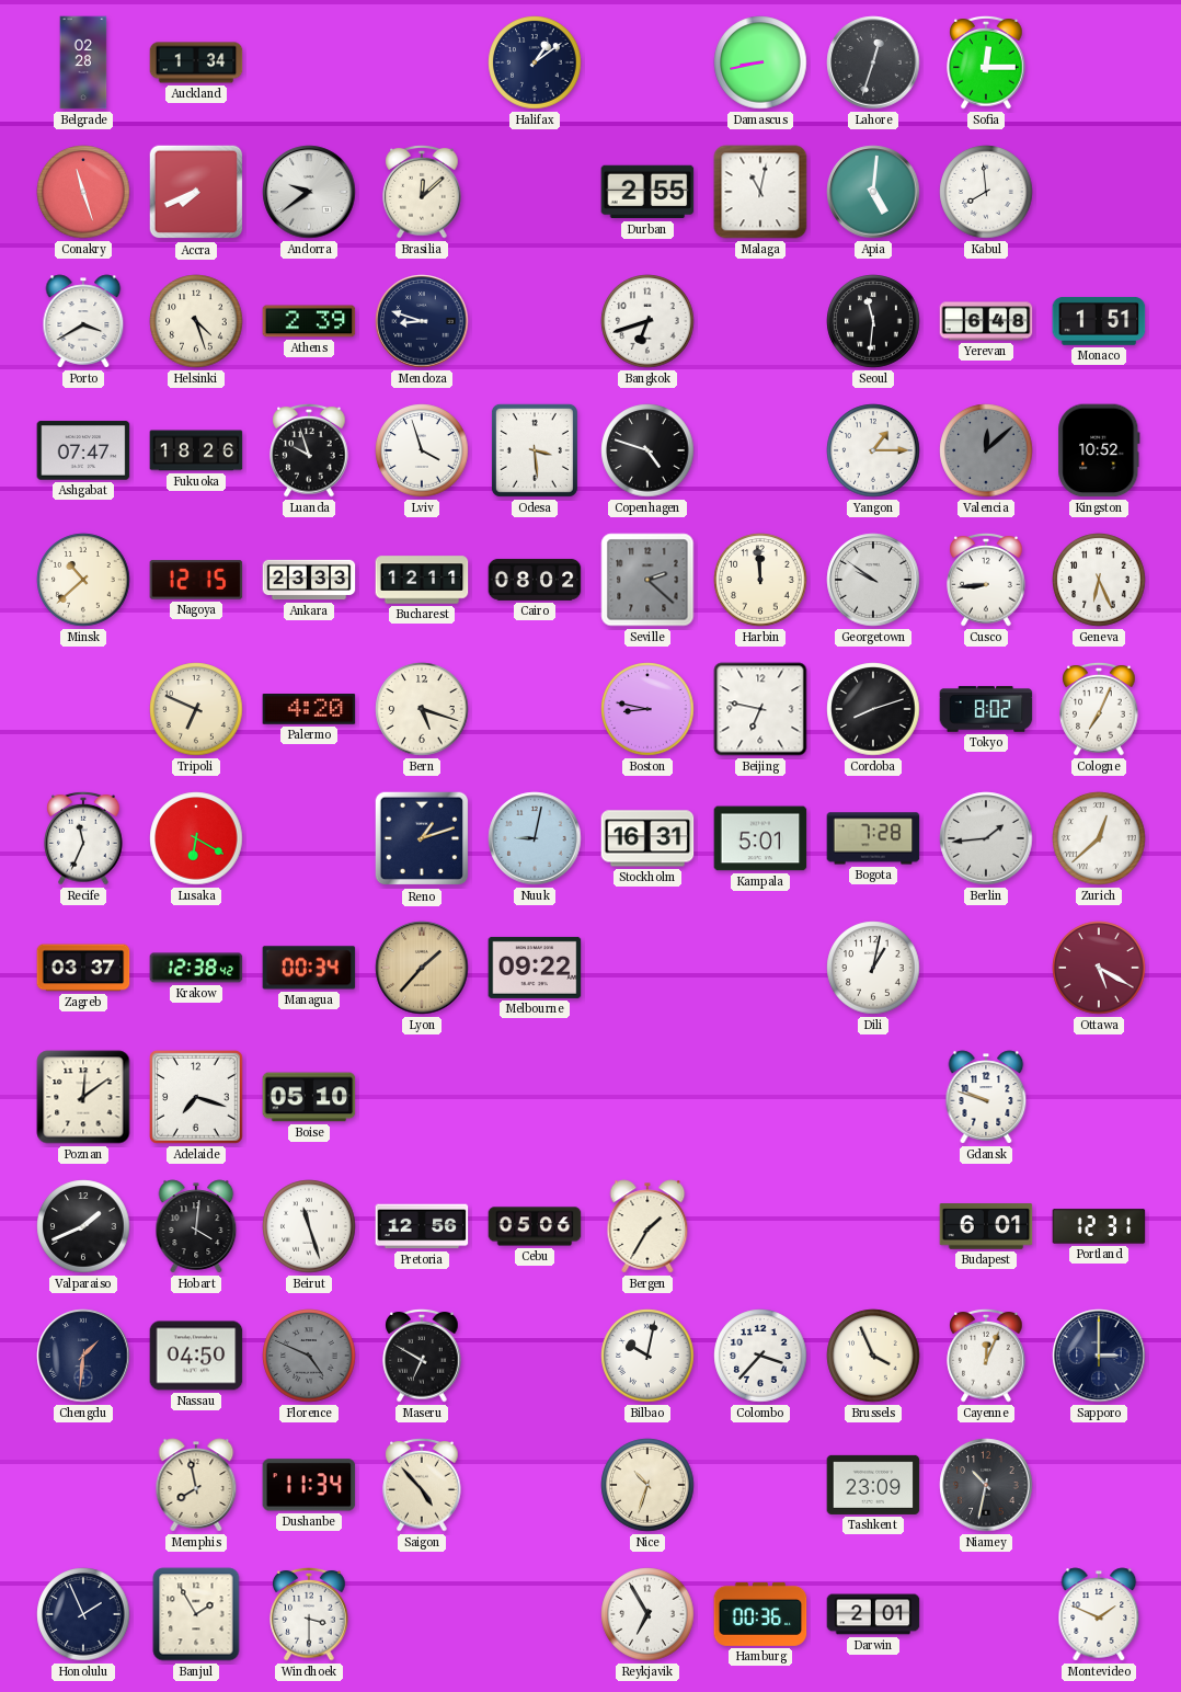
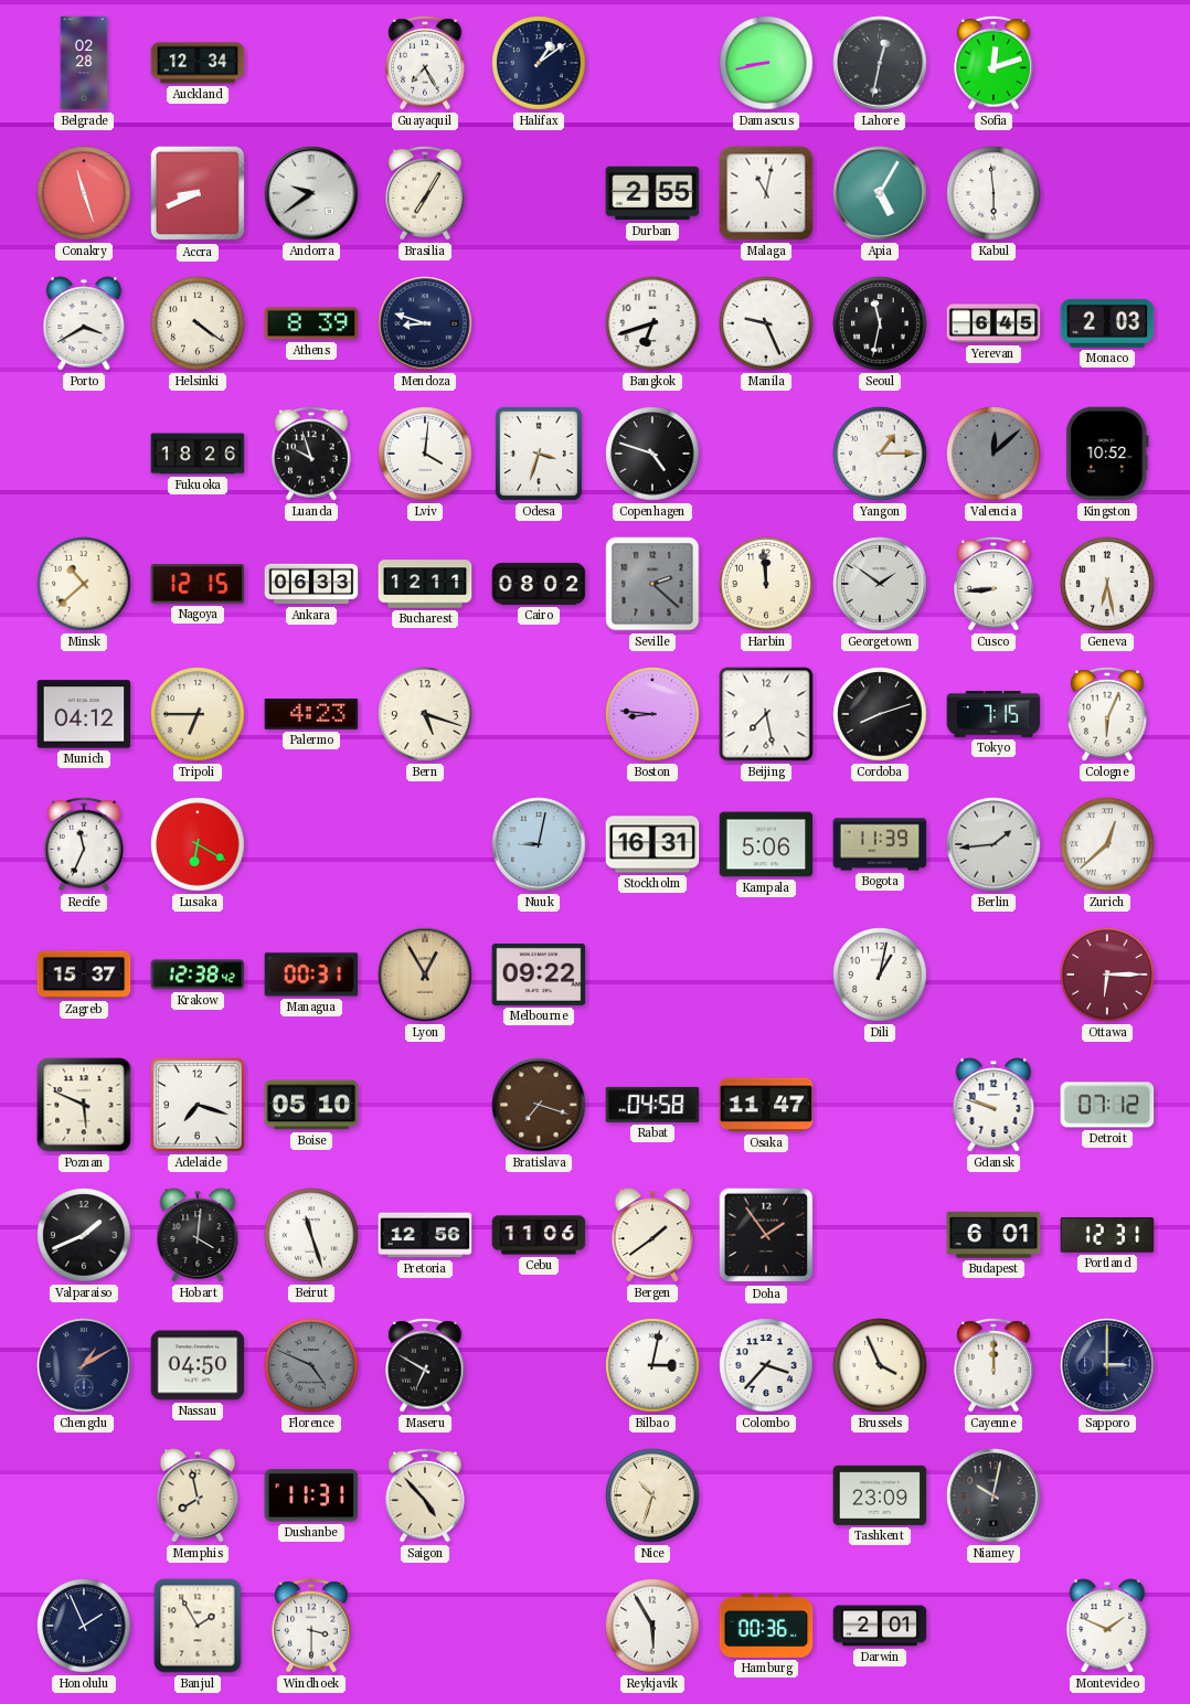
Auckland: 1:34 -> 12:34
Guayaquil: none -> 7:25
Lahore: 12:33 -> 12:32
Sofia: 12:15 -> 12:12
Accra: 7:41 -> 8:41
Brasilia: 12:08 -> 7:05
Apia: 5:01 -> 5:05
Kabul: 7:59 -> 5:59
Helsinki: 4:27 -> 4:21
Athens: 2:39 -> 8:39
Manila: none -> 9:26
Seoul: 11:31 -> 11:32
Yerevan: 6:48 -> 6:45
Monaco: 1:51 -> 2:03
Ashgabat: 07:47 -> none
Lviv: 3:57 -> 4:01
Odesa: 3:29 -> 3:33
Ankara: 23:33 -> 06:33
Georgetown: 9:51 -> 1:51
Geneva: 6:26 -> 6:28
Munich: none -> 04:12
Tripoli: 6:49 -> 6:45
Palermo: 4:20 -> 4:23
Boston: 8:47 -> 8:46
Beijing: 6:47 -> 7:28
Tokyo: 8:02 -> 7:15
Cologne: 7:04 -> 6:04
Reno: 1:12 -> none
Kampala: 5:01 -> 5:06
Bogota: 7:28 -> 11:39
Zagreb: 03:37 -> 15:37
Managua: 00:34 -> 00:31
Lyon: 1:37 -> 12:55
Ottawa: 5:20 -> 6:15
Poznan: 12:09 -> 5:49
Bratislava: none -> 7:18
Rabat: none -> 04:58
Osaka: none -> 11:47
Detroit: none -> 07:12
Cebu: 05:06 -> 11:06
Bergen: 1:35 -> 1:39
Doha: none -> 1:54
Chengdu: 1:31 -> 1:10
Bilbao: 10:02 -> 3:02
Cayenne: 12:04 -> 12:00
Dushanbe: 11:34 -> 11:31
Niamey: 10:32 -> 10:02
Reykjavik: 6:55 -> 5:55
